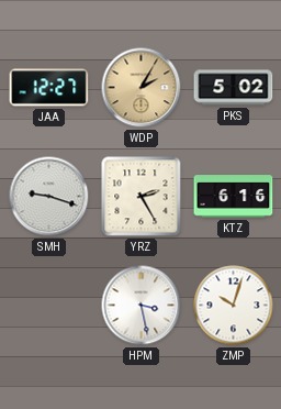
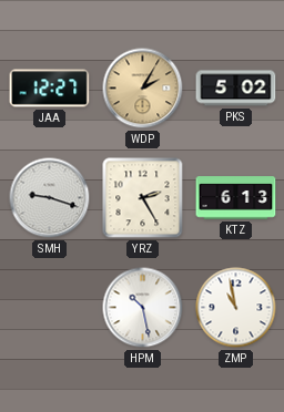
KTZ: 6:16 -> 6:13
HPM: 3:28 -> 10:28
ZMP: 10:03 -> 10:58
